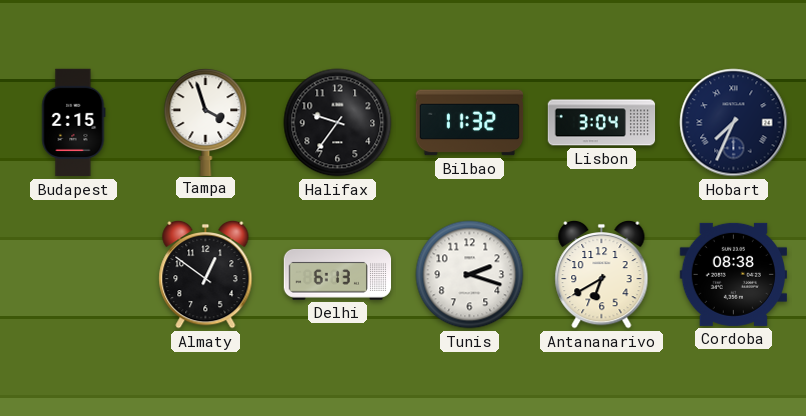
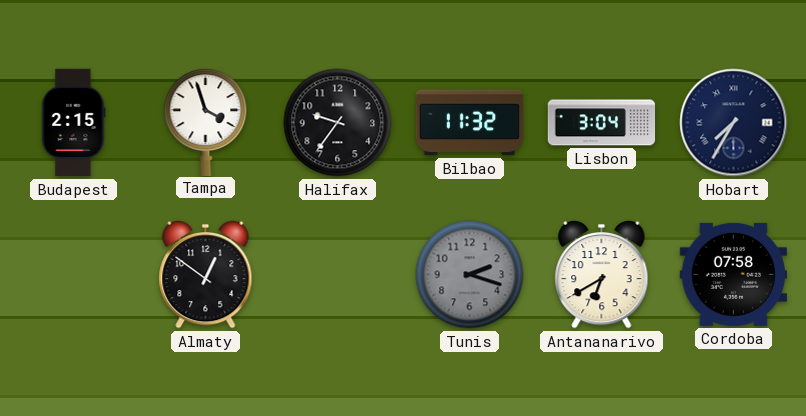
Hobart: 7:34 -> 7:35
Delhi: 6:13 -> none
Tunis dial: white -> grey
Cordoba: 08:38 -> 07:58
